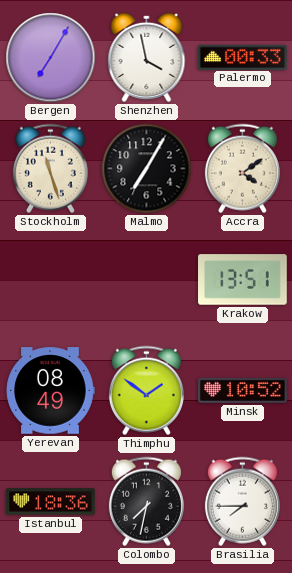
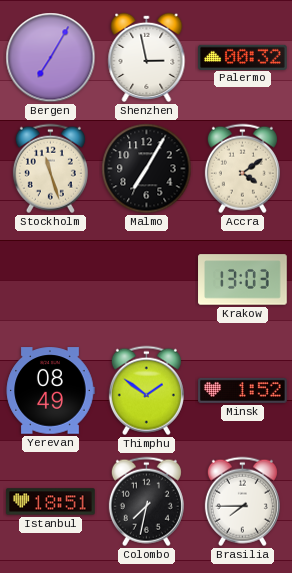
Shenzhen: 3:58 -> 2:58
Palermo: 00:33 -> 00:32
Krakow: 13:51 -> 13:03
Minsk: 10:52 -> 1:52
Istanbul: 18:36 -> 18:51
